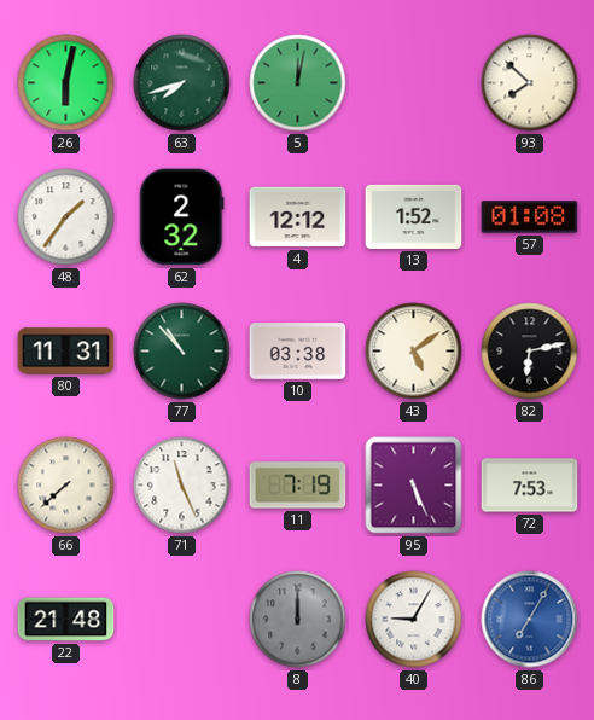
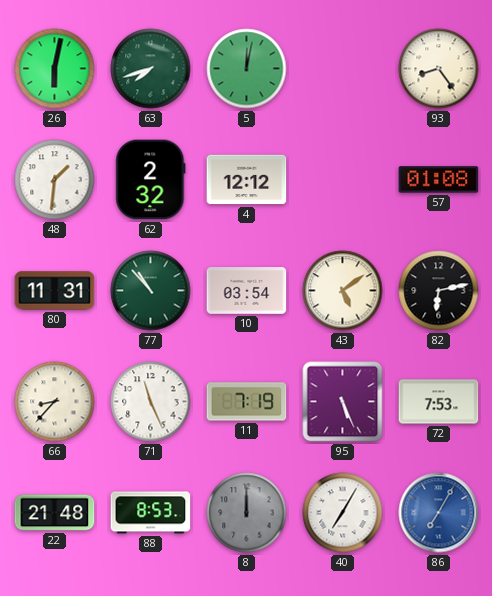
93: 7:52 -> 8:24
48: 1:36 -> 1:31
13: 1:52 -> none
10: 03:38 -> 03:54
66: 7:38 -> 8:37
88: none -> 8:53
40: 9:05 -> 7:05
